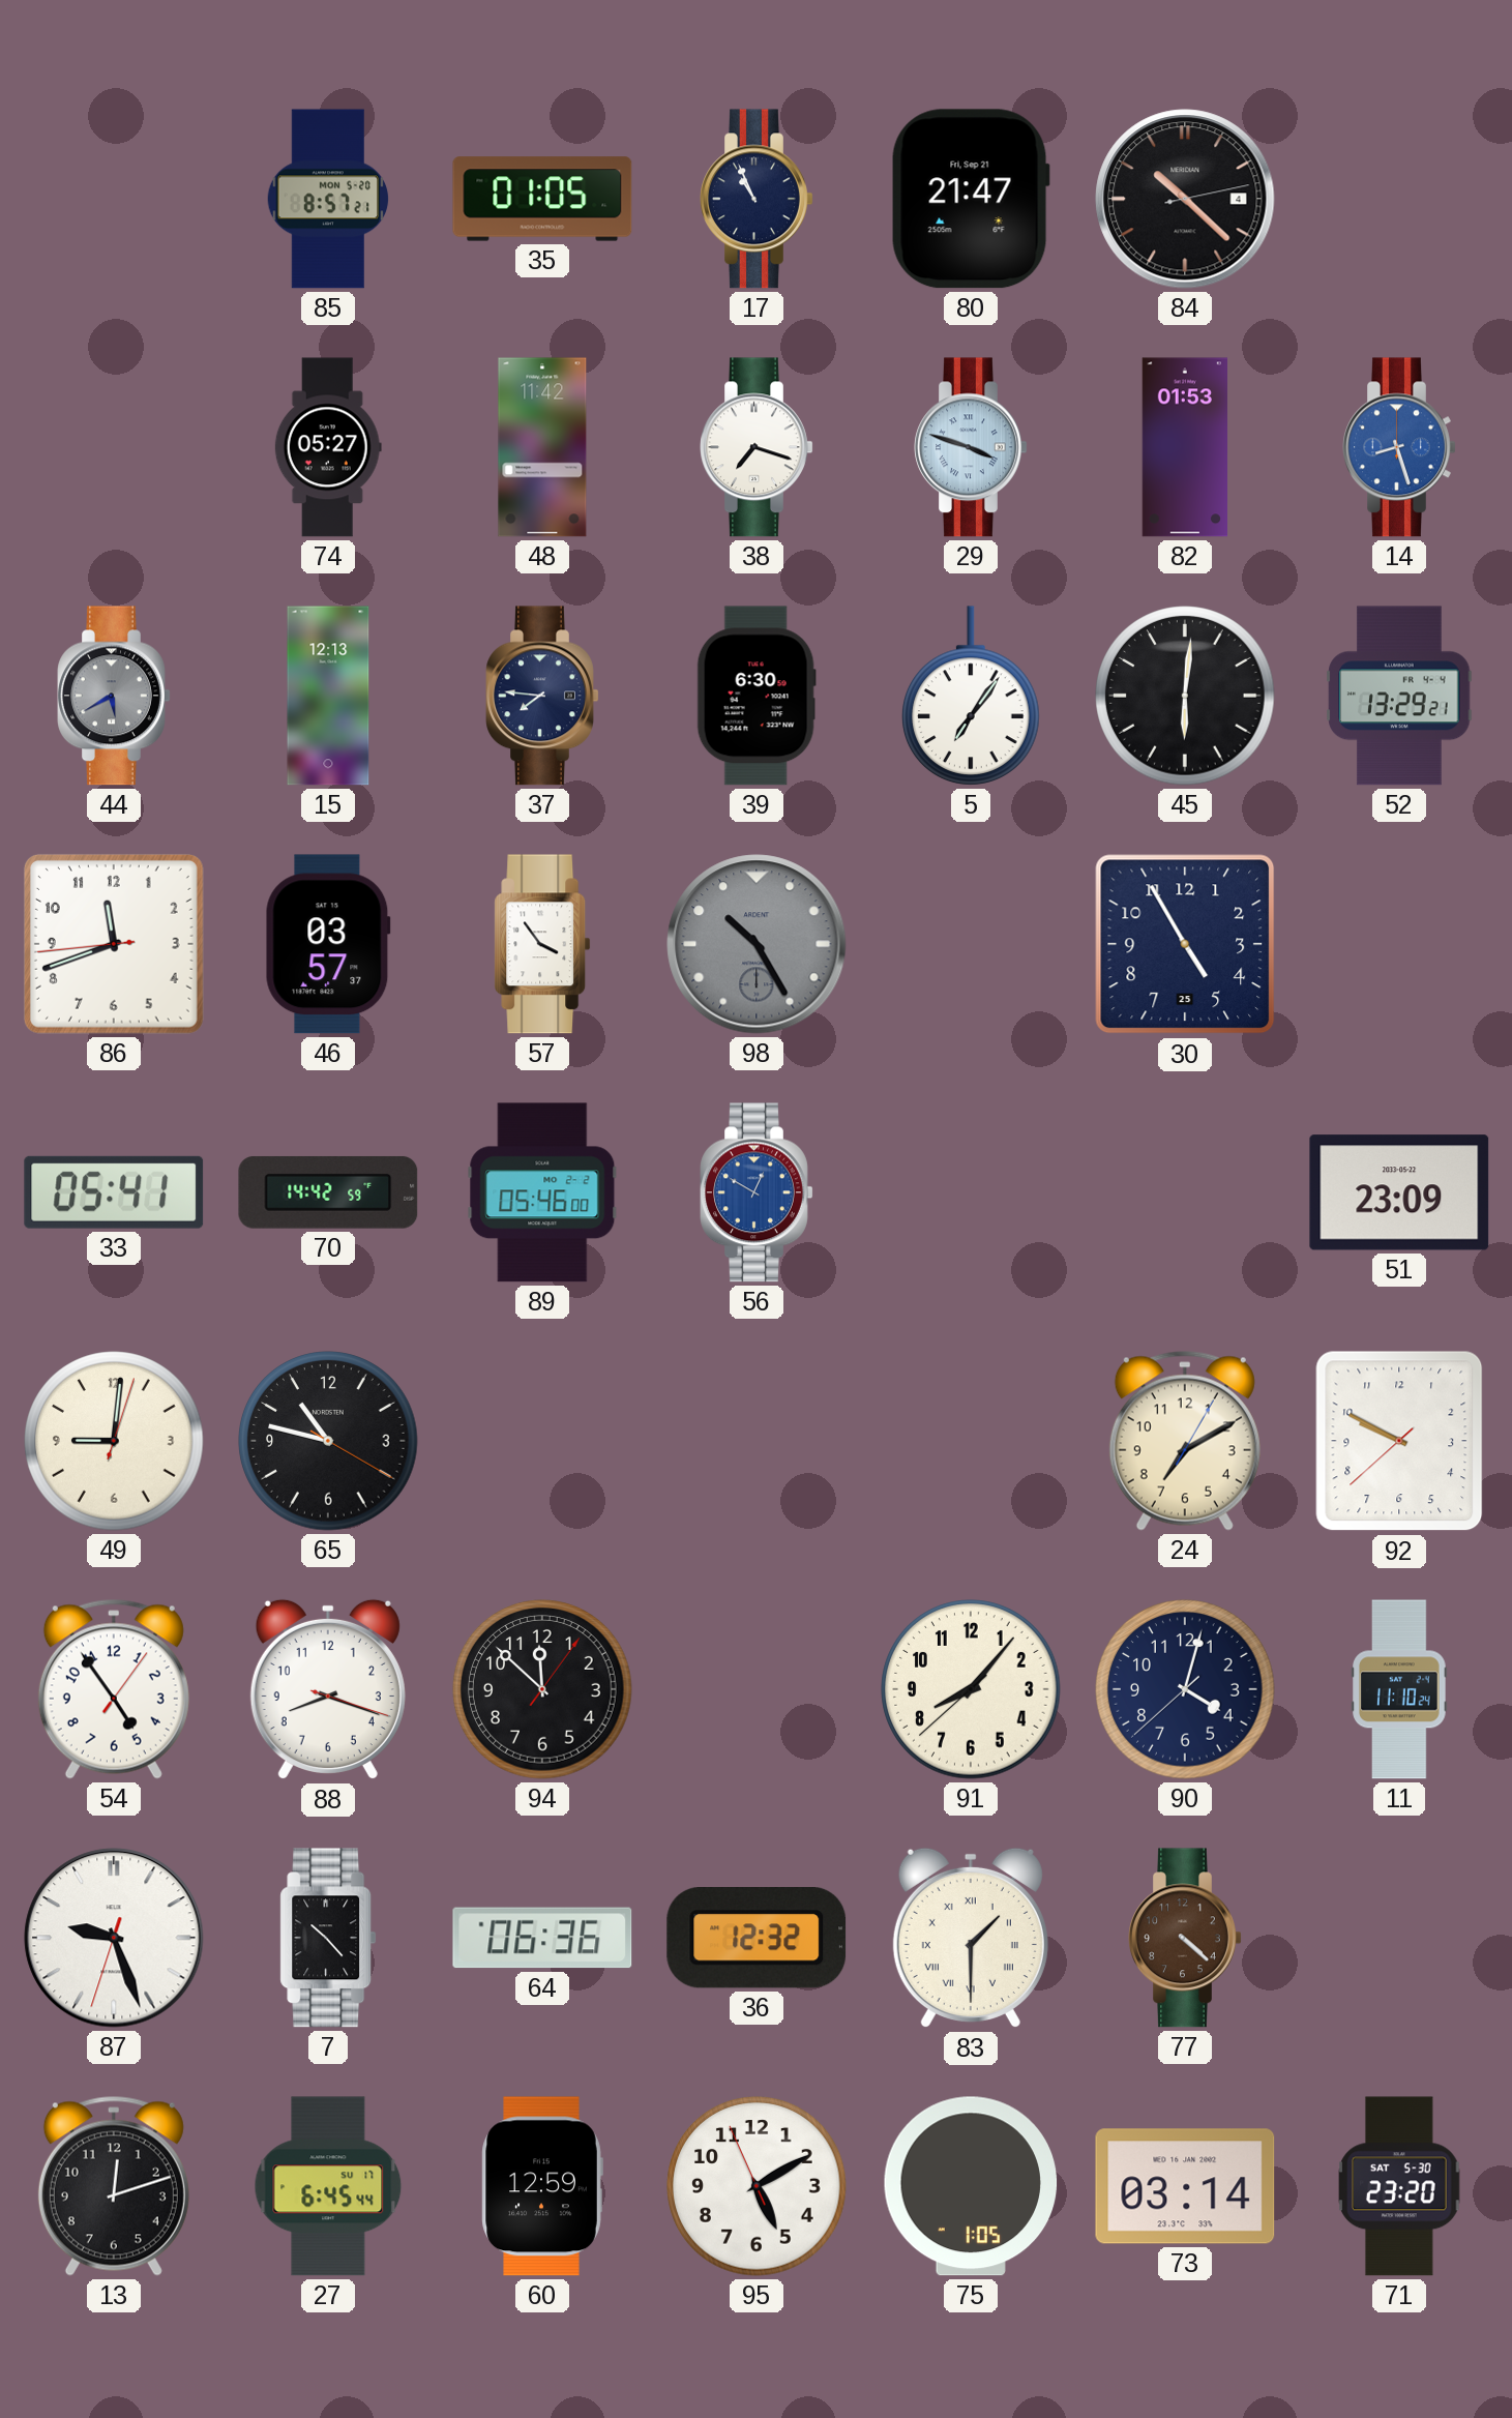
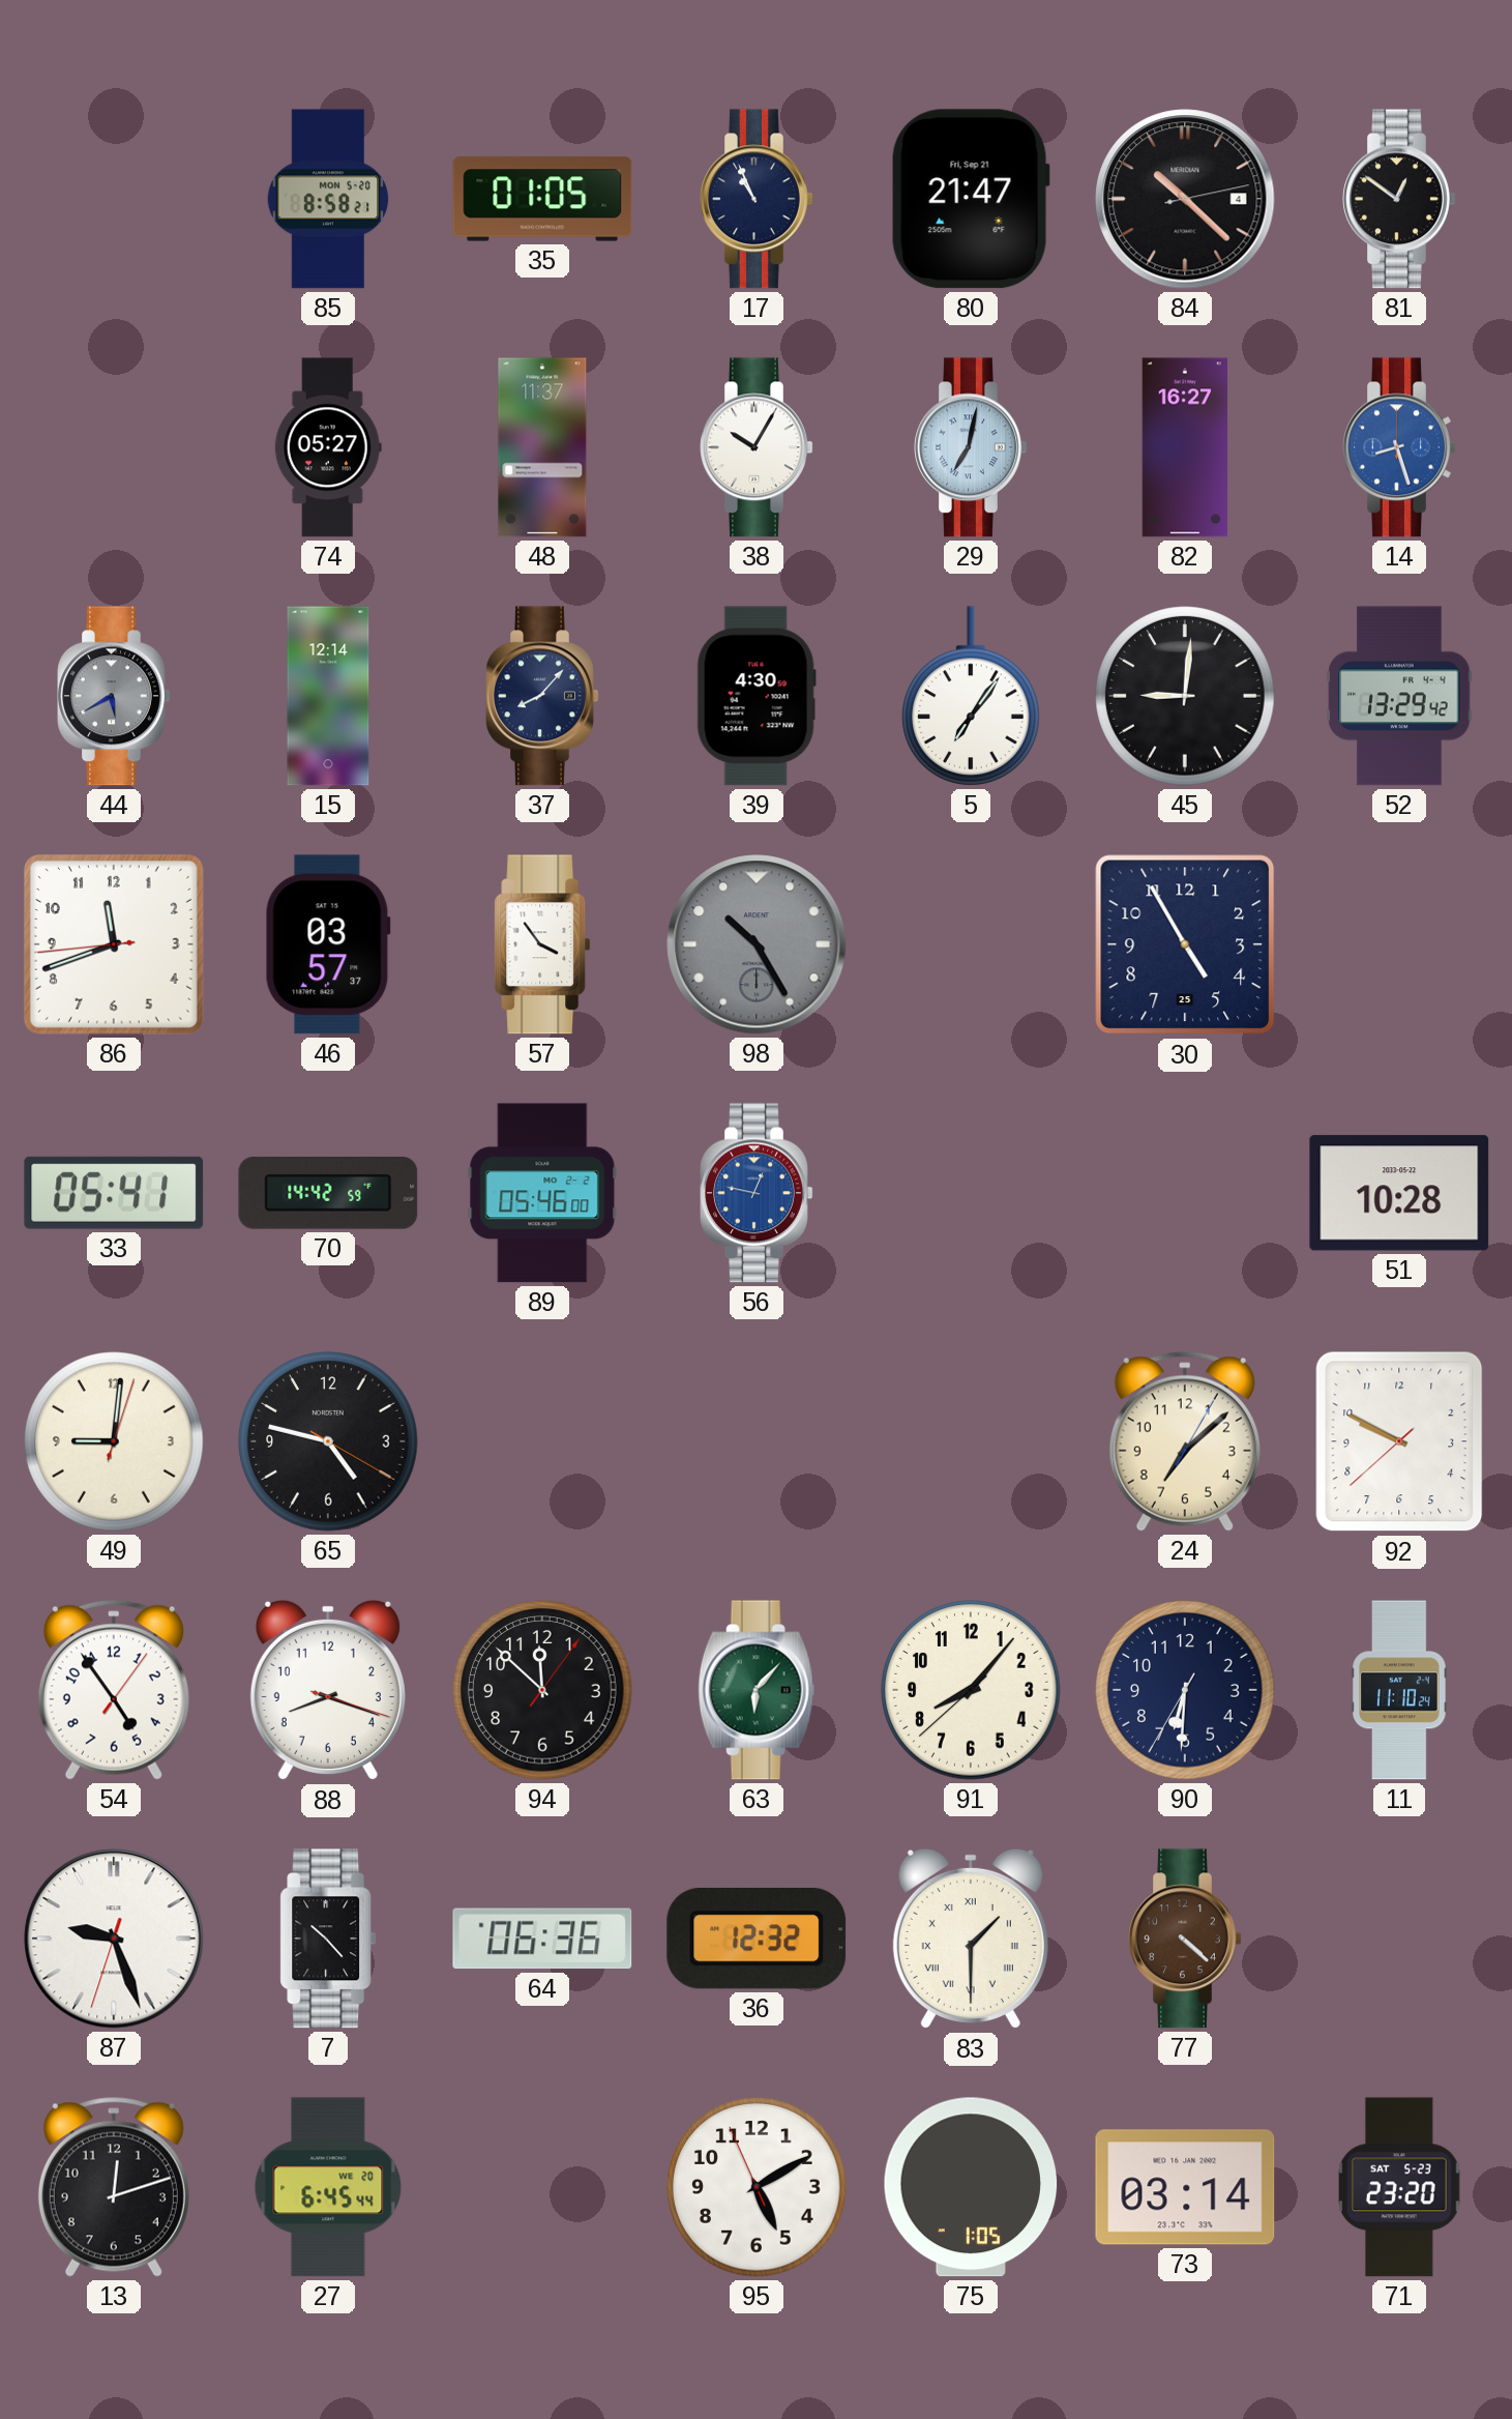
85: 8:57 -> 8:58
81: none -> 12:51
48: 11:42 -> 11:37
38: 7:18 -> 10:05
29: 3:48 -> 7:02
82: 01:53 -> 16:27
15: 12:13 -> 12:14
37: 7:46 -> 8:07
39: 6:30 -> 4:30
45: 6:01 -> 9:01
52: 13:29:21 -> 13:29:42
56: 12:50 -> 12:47
51: 23:09 -> 10:28
65: 10:47 -> 4:47
24: 7:10 -> 7:08
63: none -> 6:07
90: 4:02 -> 6:30
27 date: SU 17 -> WE 20
60: 12:59 -> none
71 date: SAT 5-30 -> SAT 5-23
